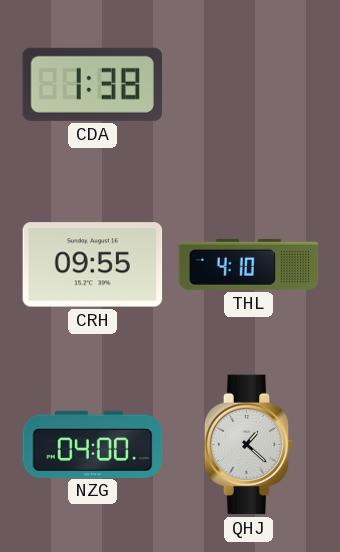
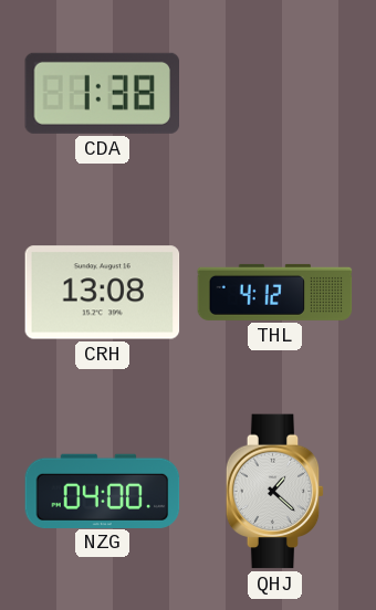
CRH: 09:55 -> 13:08
THL: 4:10 -> 4:12
